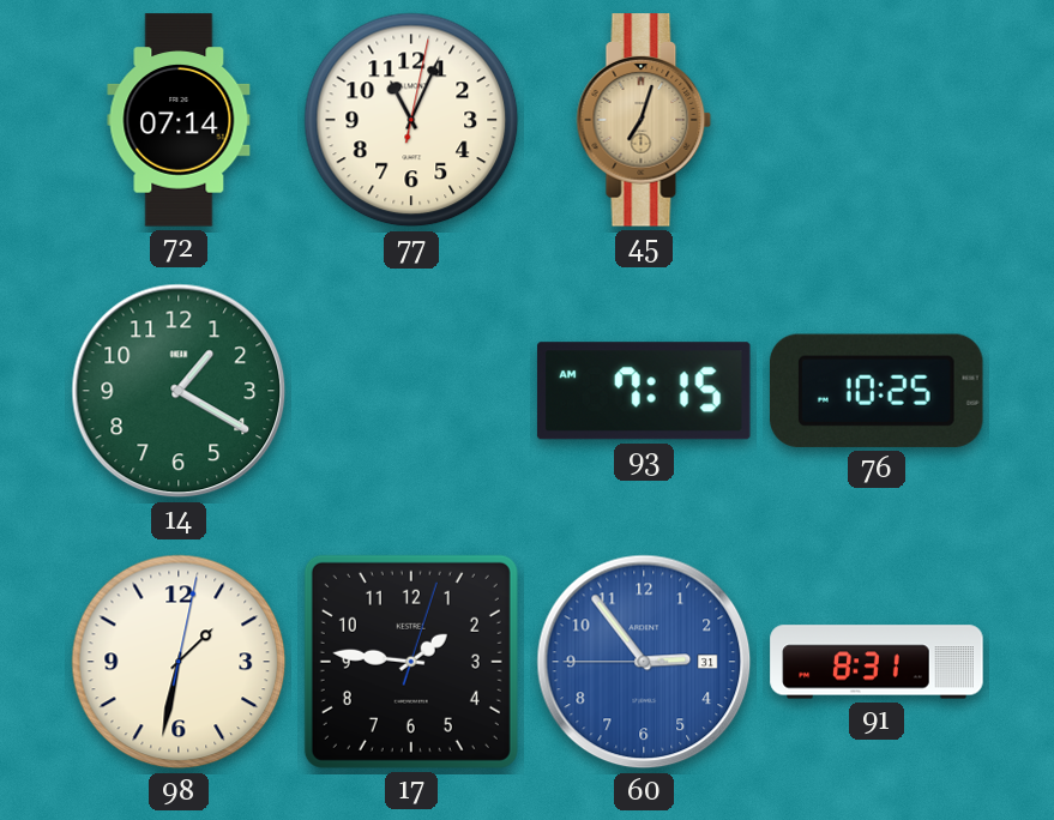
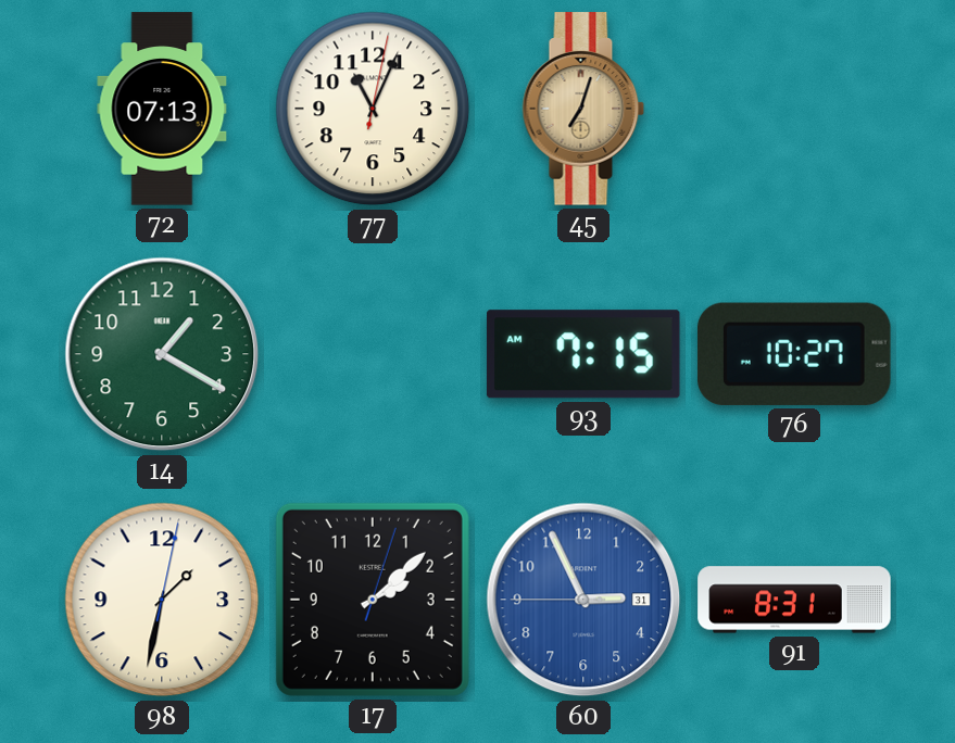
72: 07:14 -> 07:13
76: 10:25 -> 10:27
17: 1:46 -> 2:08
60: 2:53 -> 2:55
